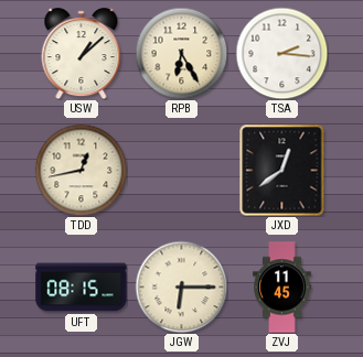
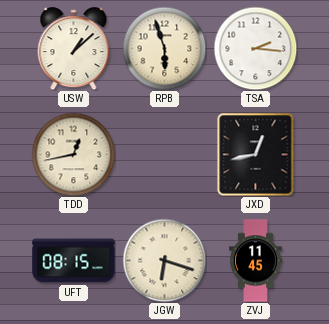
RPB: 6:25 -> 5:57
JXD: 12:39 -> 12:43
JGW: 6:15 -> 6:18
